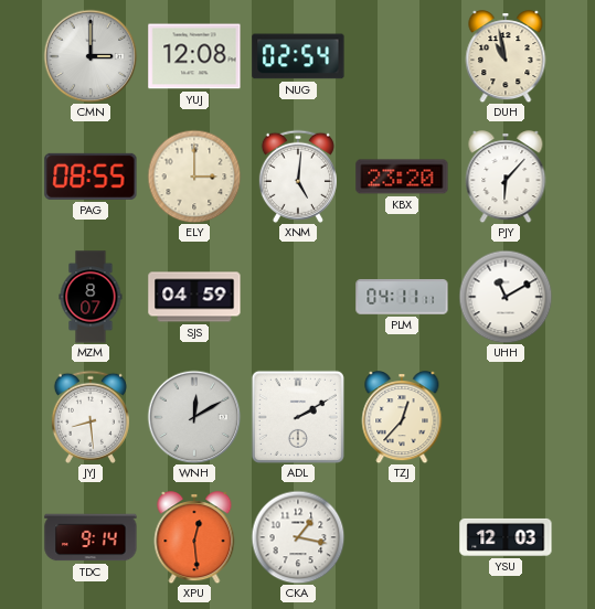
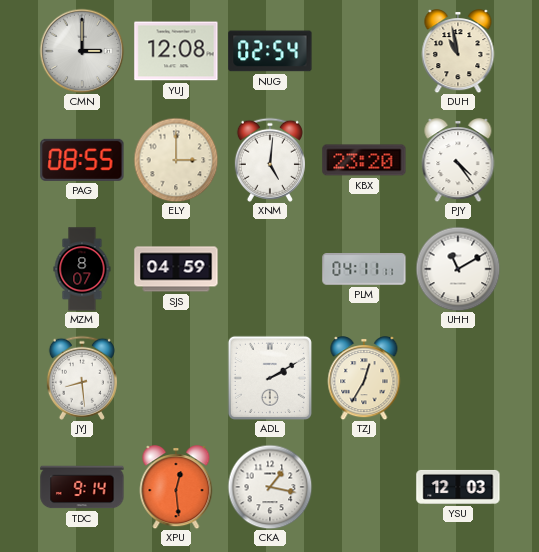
PJY: 6:07 -> 4:24
WNH: 12:10 -> none
TZJ: 12:37 -> 12:35
